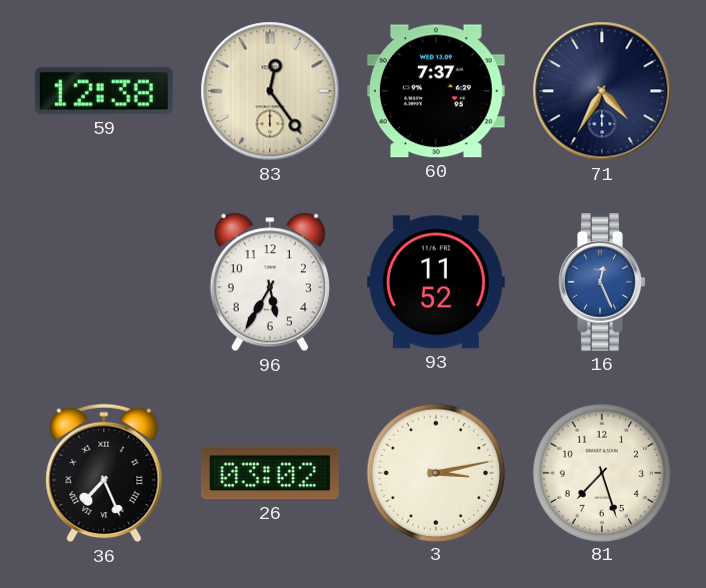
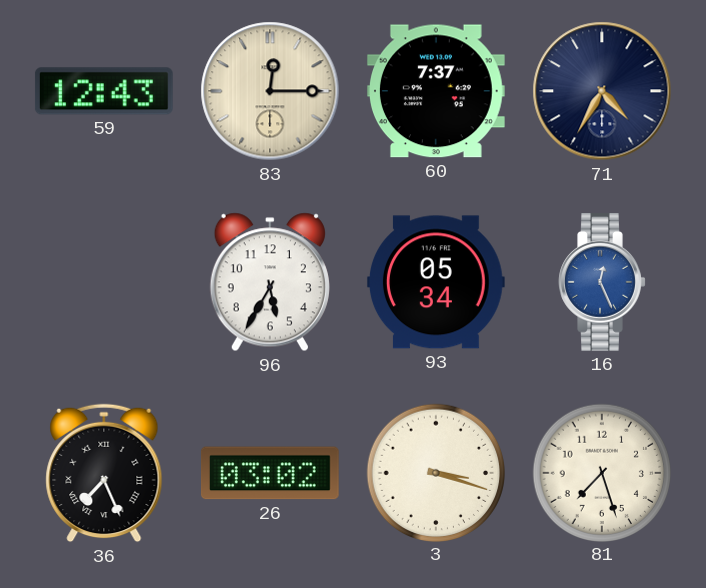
59: 12:38 -> 12:43
83: 12:24 -> 12:15
93: 11:52 -> 05:34
3: 3:13 -> 3:18
